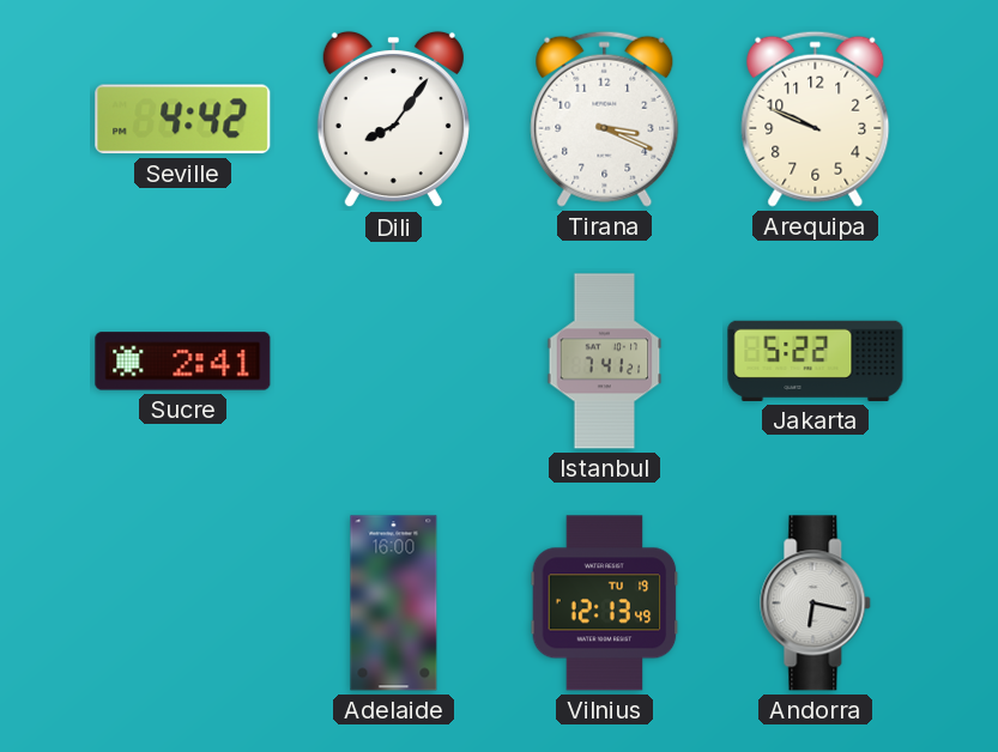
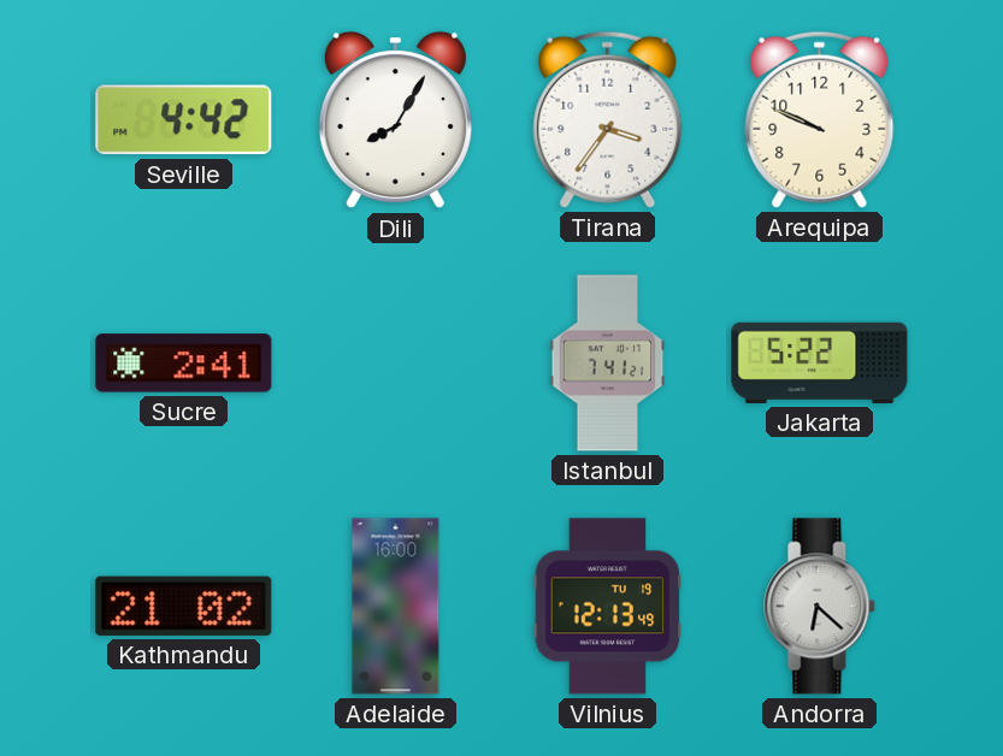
Dili: 8:06 -> 8:05
Tirana: 3:19 -> 3:36
Kathmandu: none -> 21:02
Andorra: 6:17 -> 6:22
